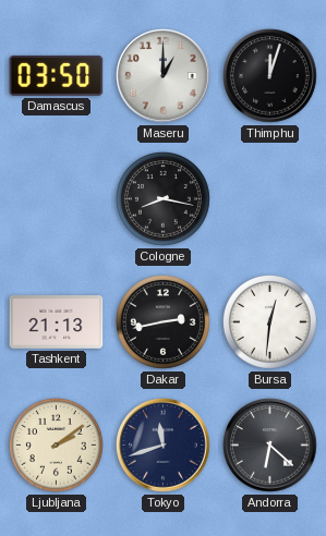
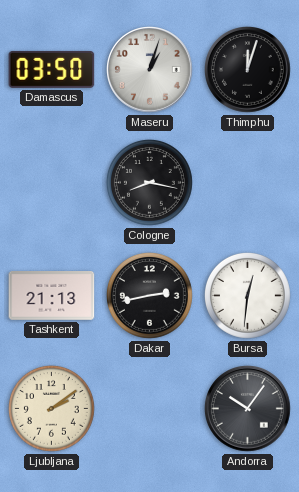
Maseru: 1:00 -> 1:03
Tokyo: 11:42 -> none
Andorra: 6:22 -> 10:06
